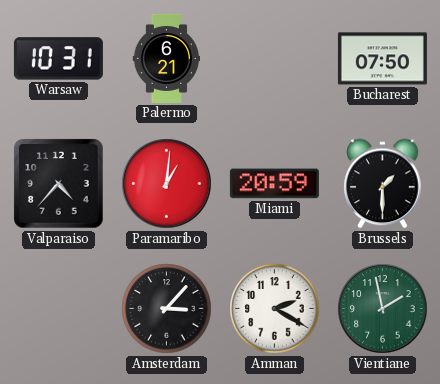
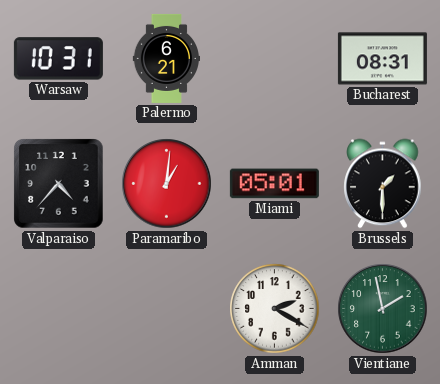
Bucharest: 07:50 -> 08:31
Miami: 20:59 -> 05:01
Amsterdam: 3:07 -> none
